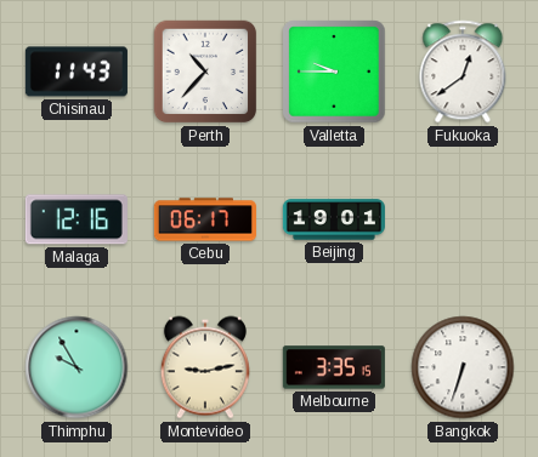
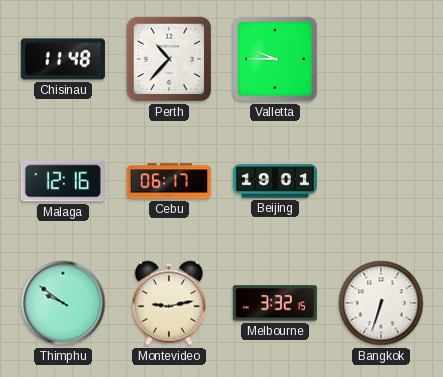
Chisinau: 11:43 -> 11:48
Fukuoka: 12:39 -> none
Thimphu: 9:55 -> 9:51
Melbourne: 3:35 -> 3:32
